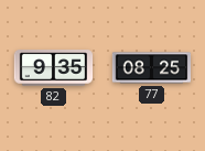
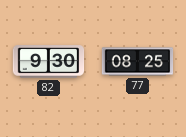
82: 9:35 -> 9:30
